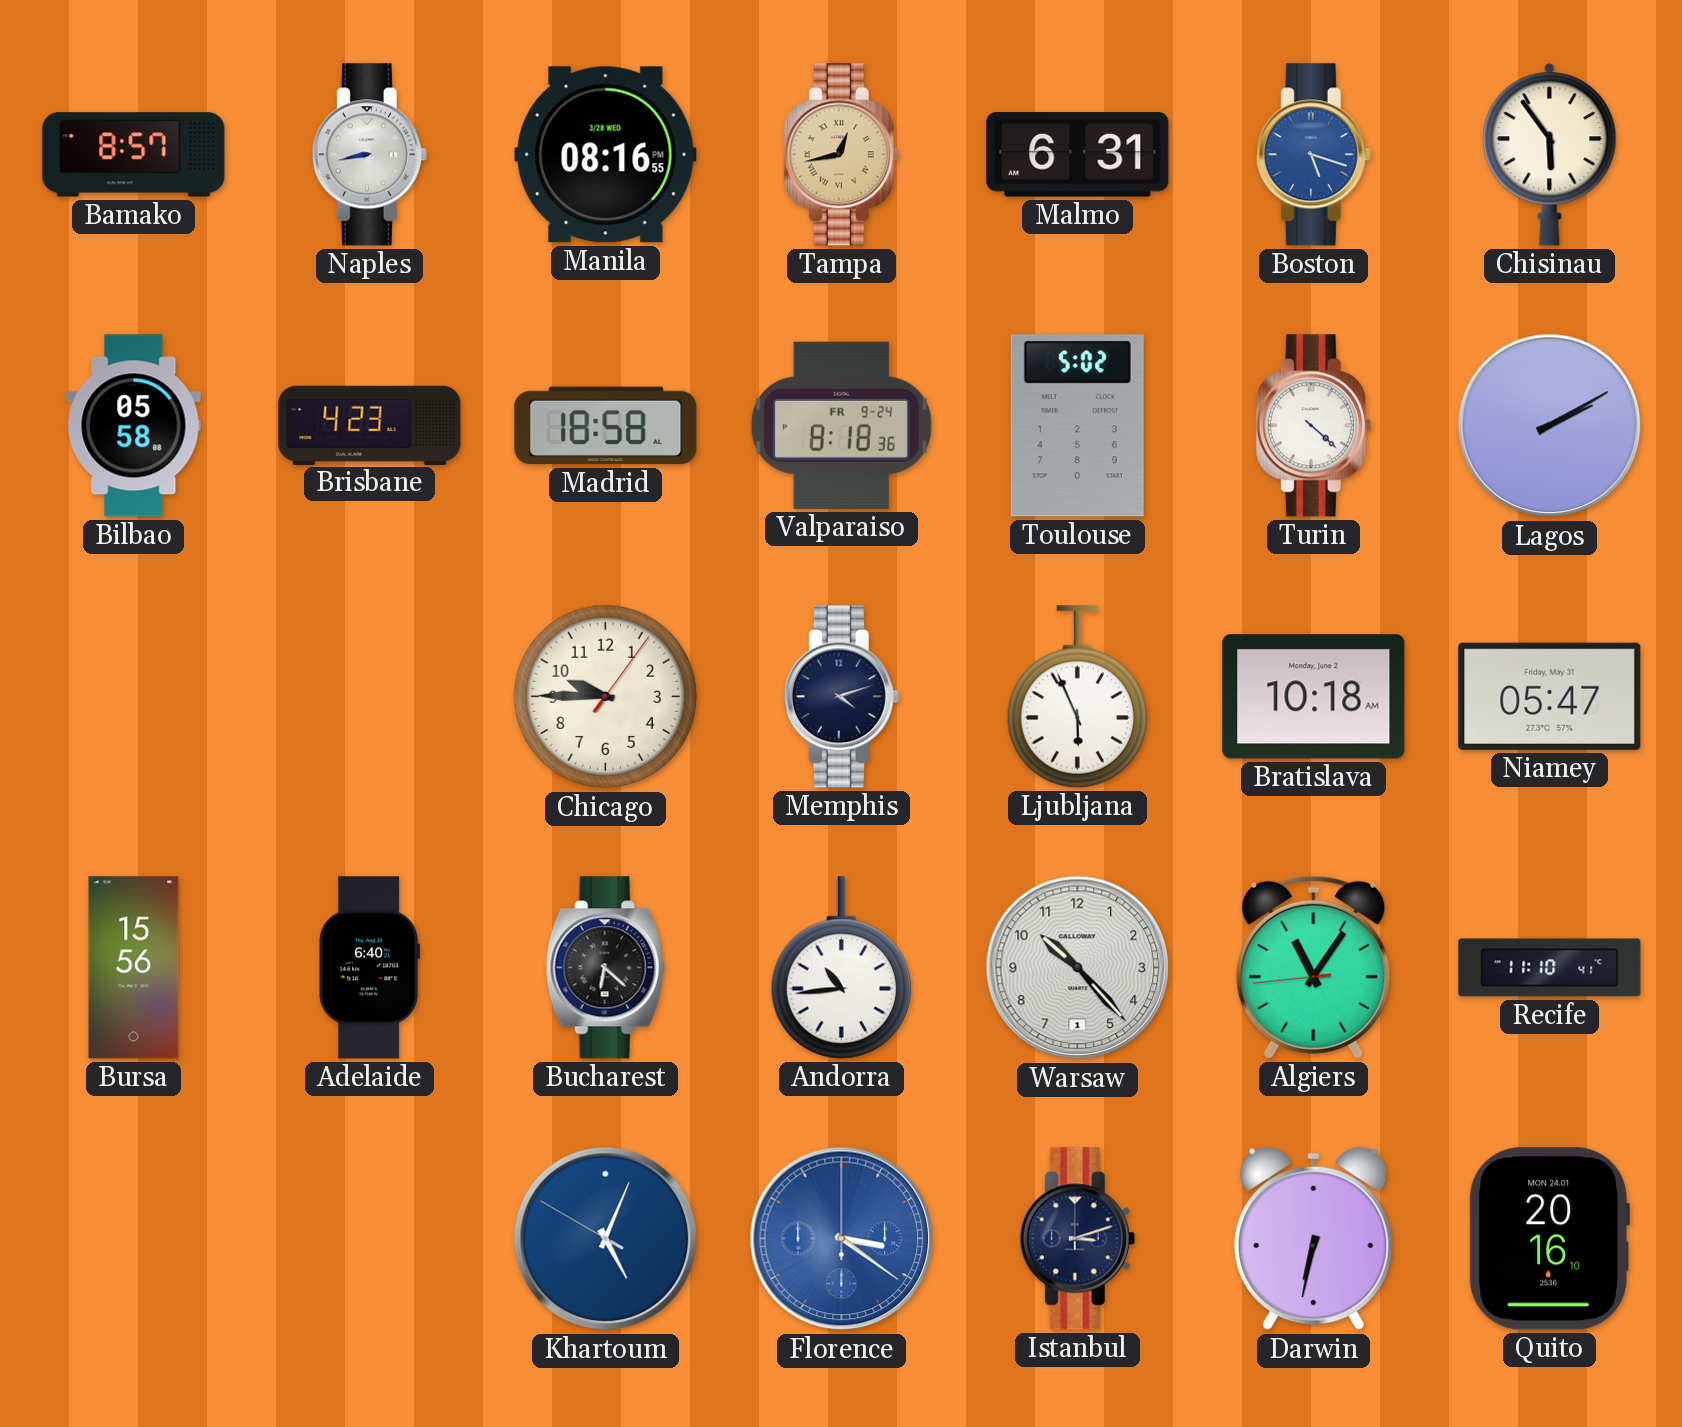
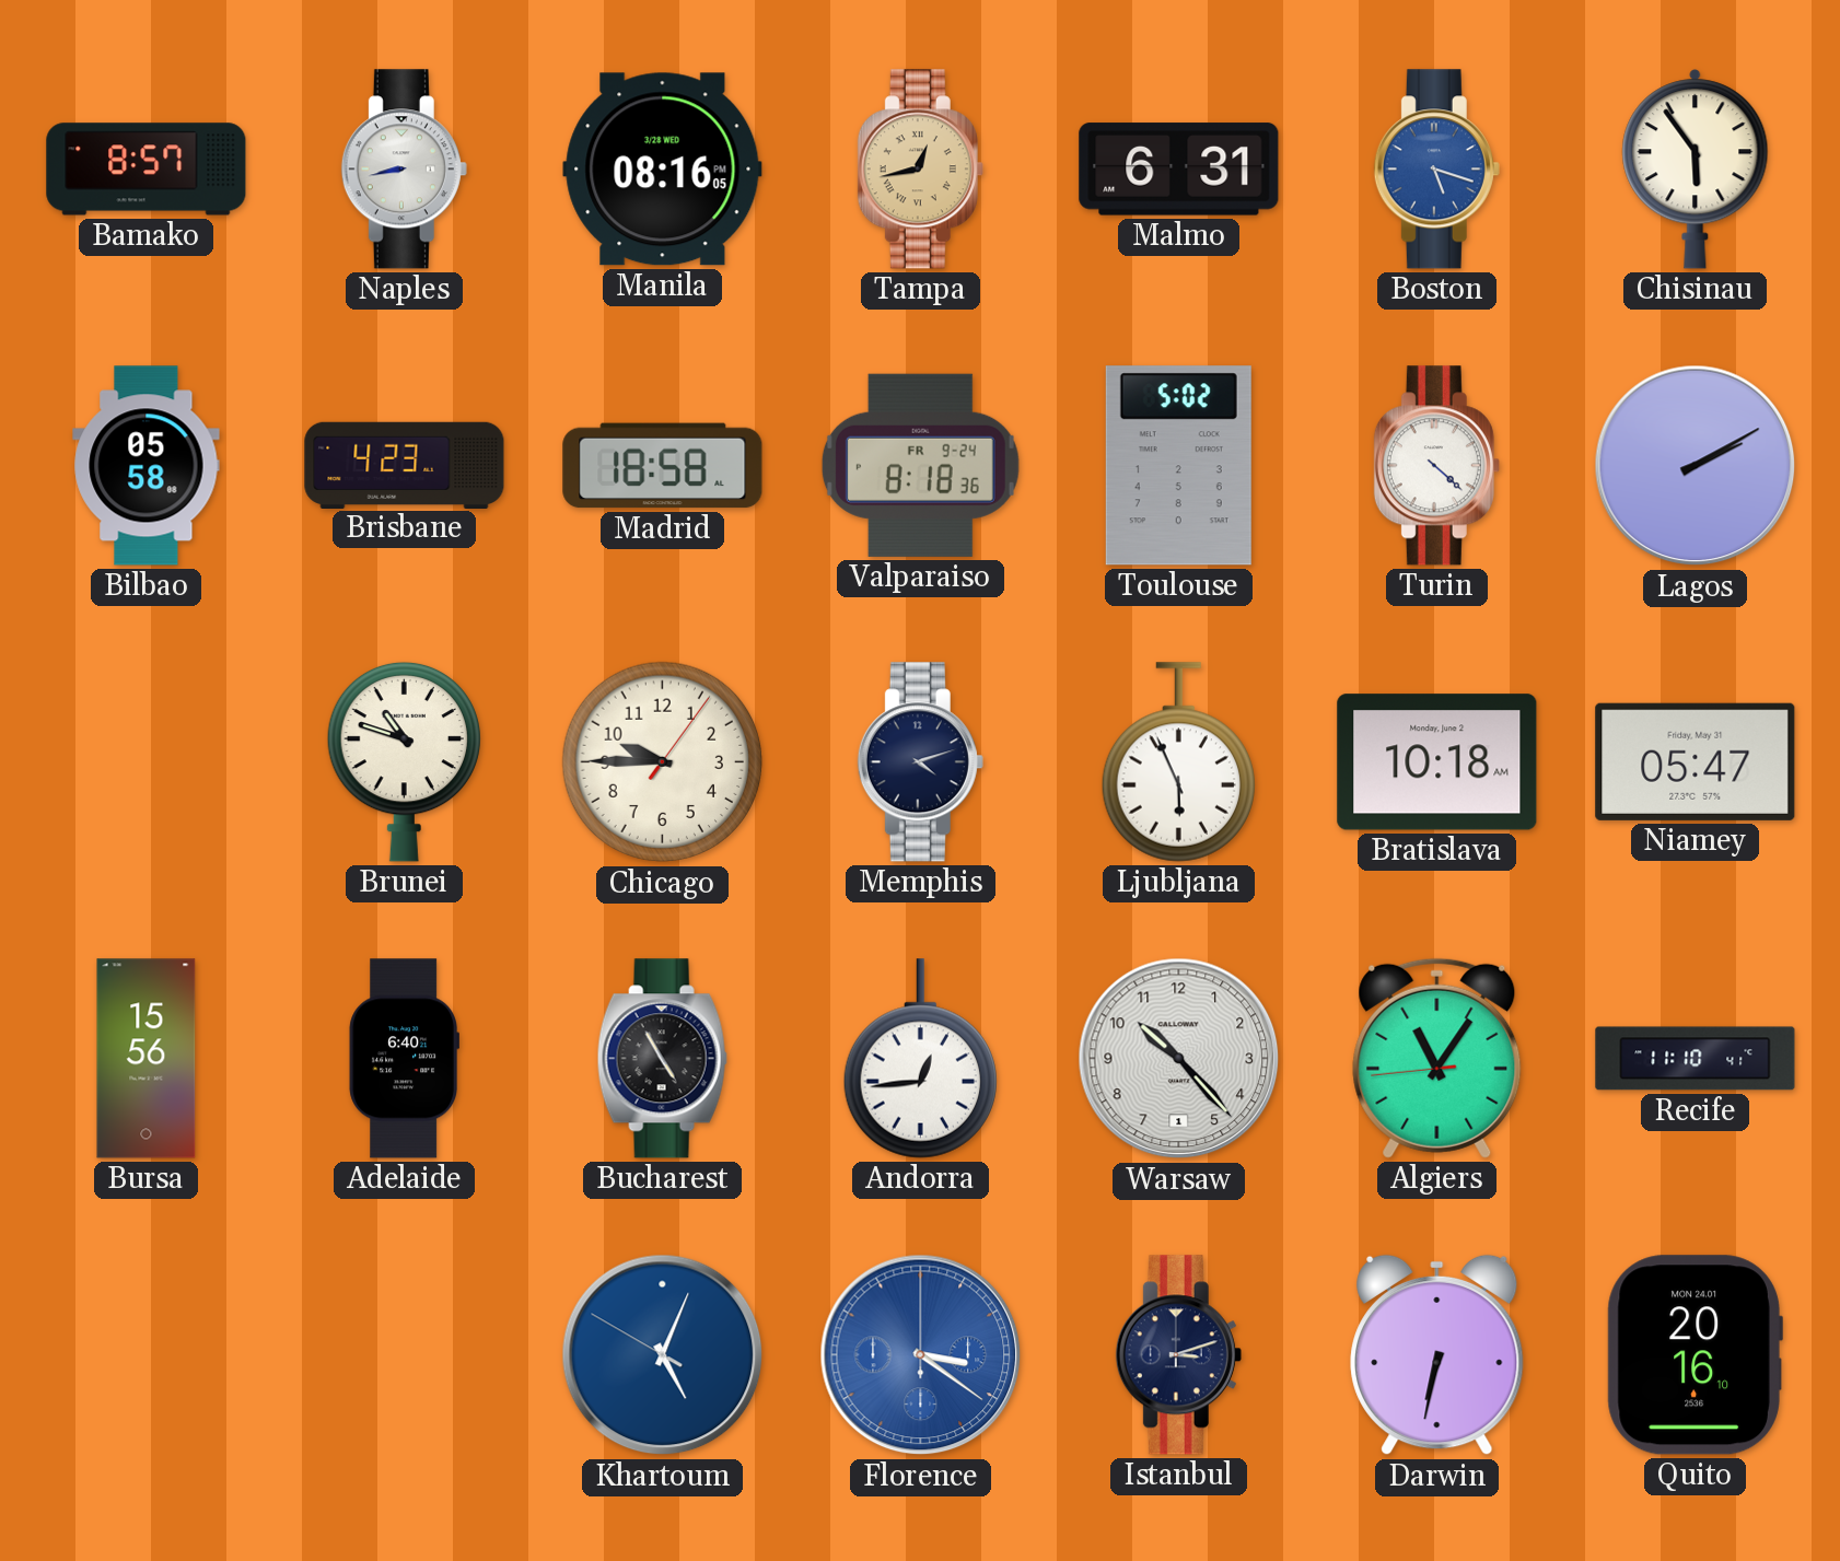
Manila: 08:16:55 PM -> 08:16:05 PM
Brunei: none -> 10:48
Bucharest: 6:22 -> 4:55
Andorra: 10:44 -> 12:44
